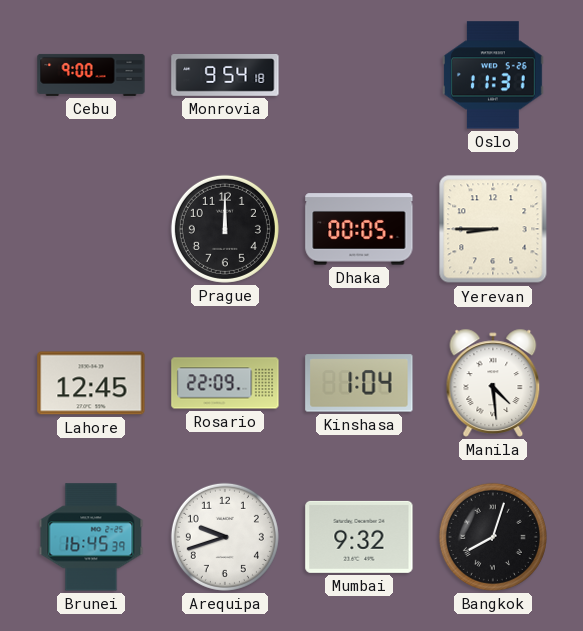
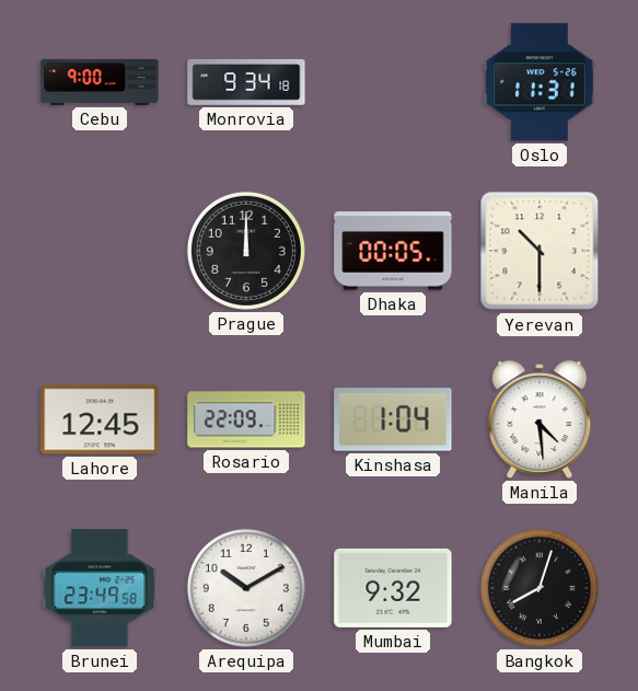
Monrovia: 9:54 -> 9:34
Yerevan: 8:45 -> 10:30
Brunei: 16:45 -> 23:49
Arequipa: 9:42 -> 10:10
